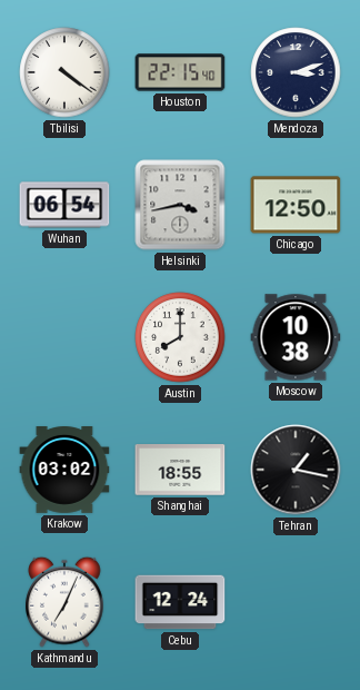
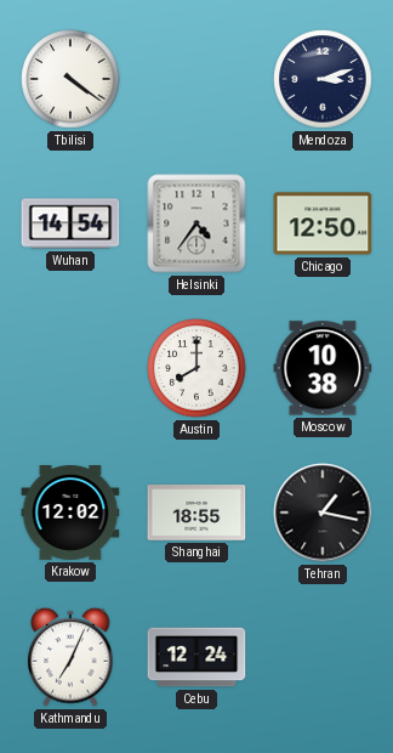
Houston: 22:15 -> none
Wuhan: 06:54 -> 14:54
Helsinki: 3:43 -> 4:36
Krakow: 03:02 -> 12:02
